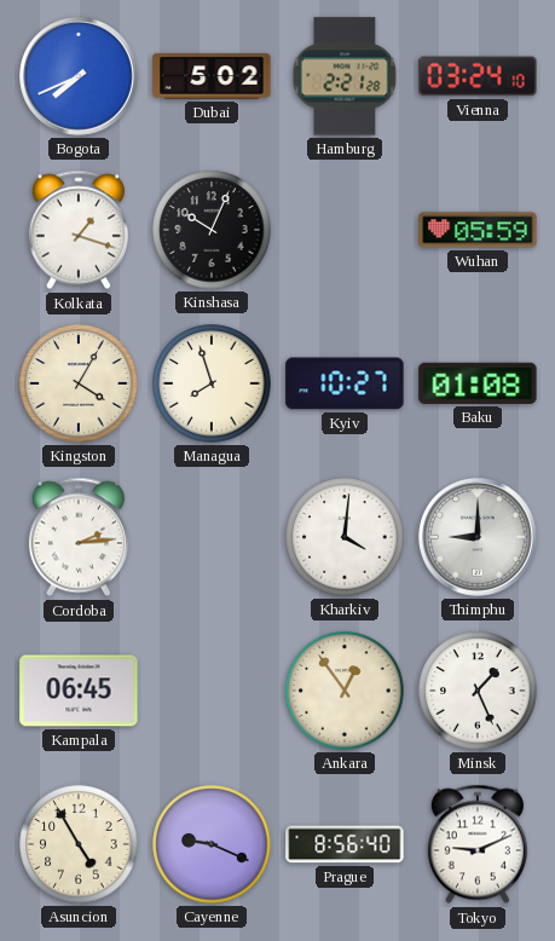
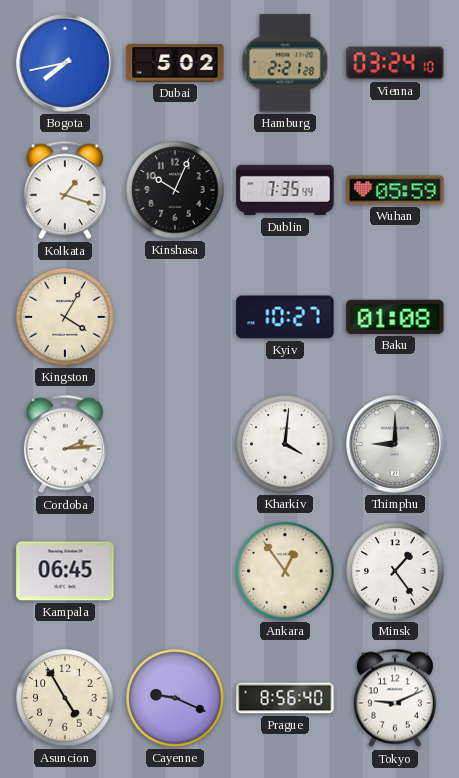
Bogota: 7:41 -> 7:43
Dublin: none -> 7:35
Managua: 7:57 -> none
Minsk: 1:26 -> 1:24
